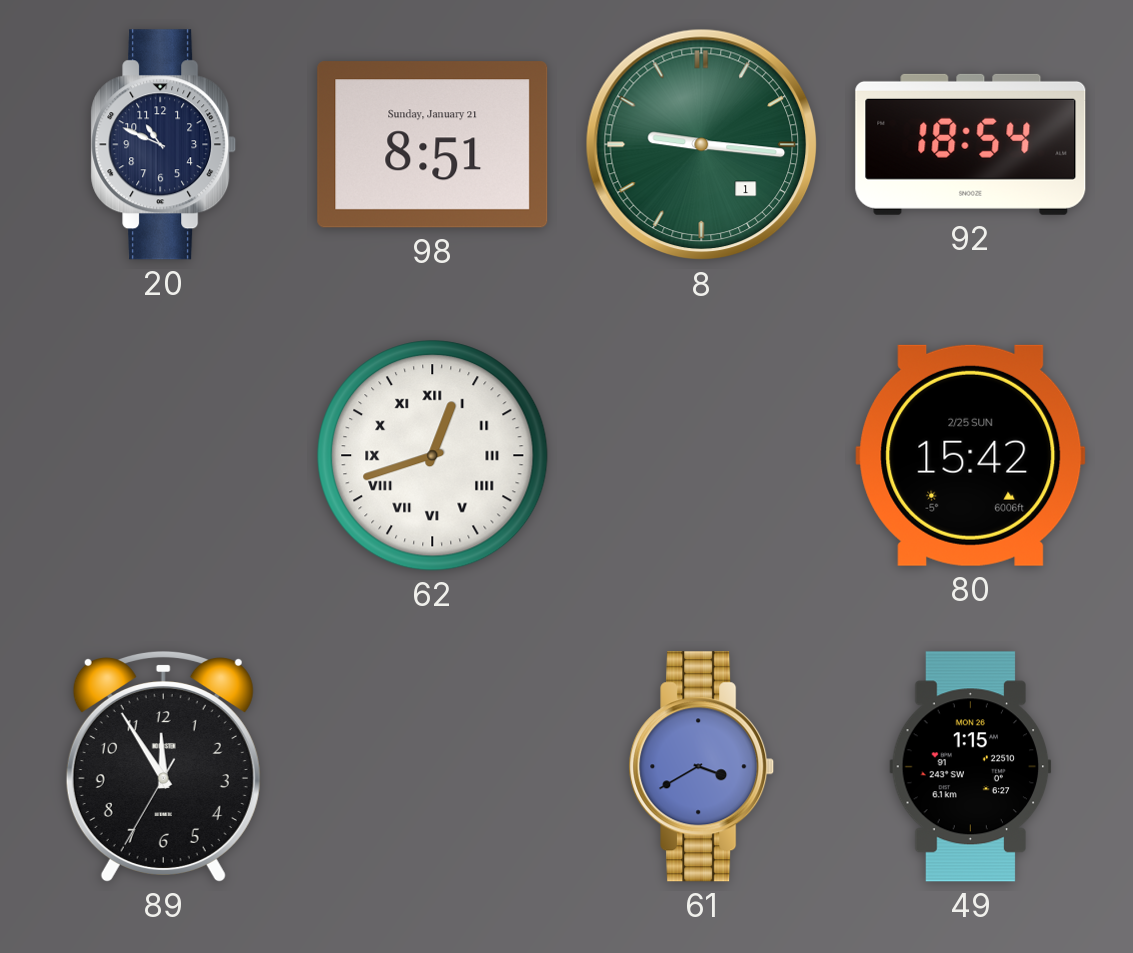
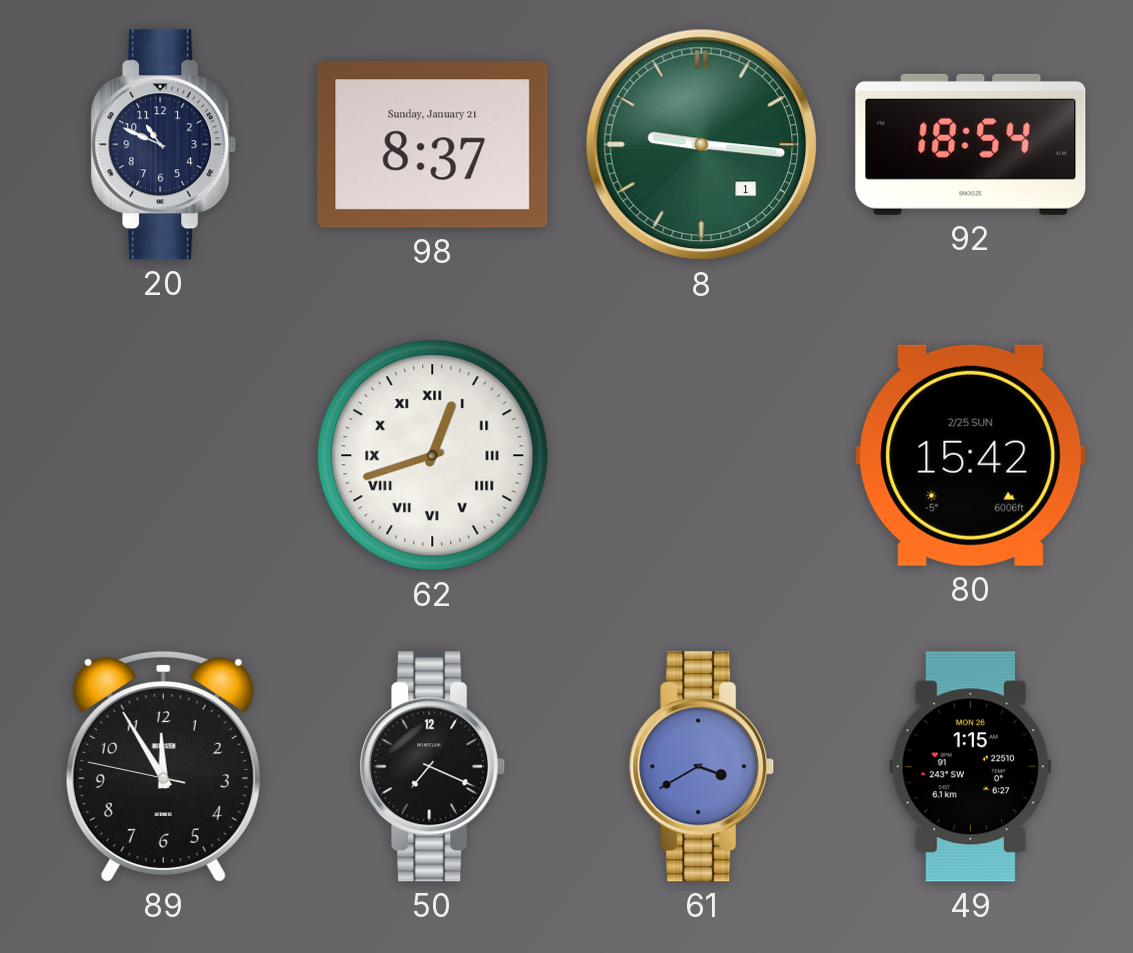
98: 8:51 -> 8:37
89: 11:54:35 -> 11:54:47
50: none -> 7:19
